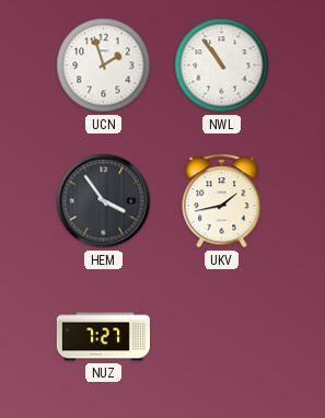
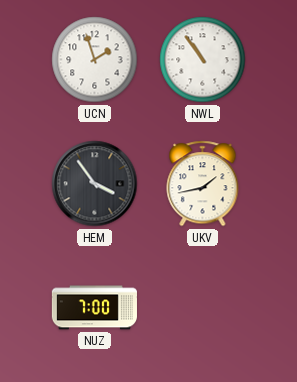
NUZ: 7:27 -> 7:00
